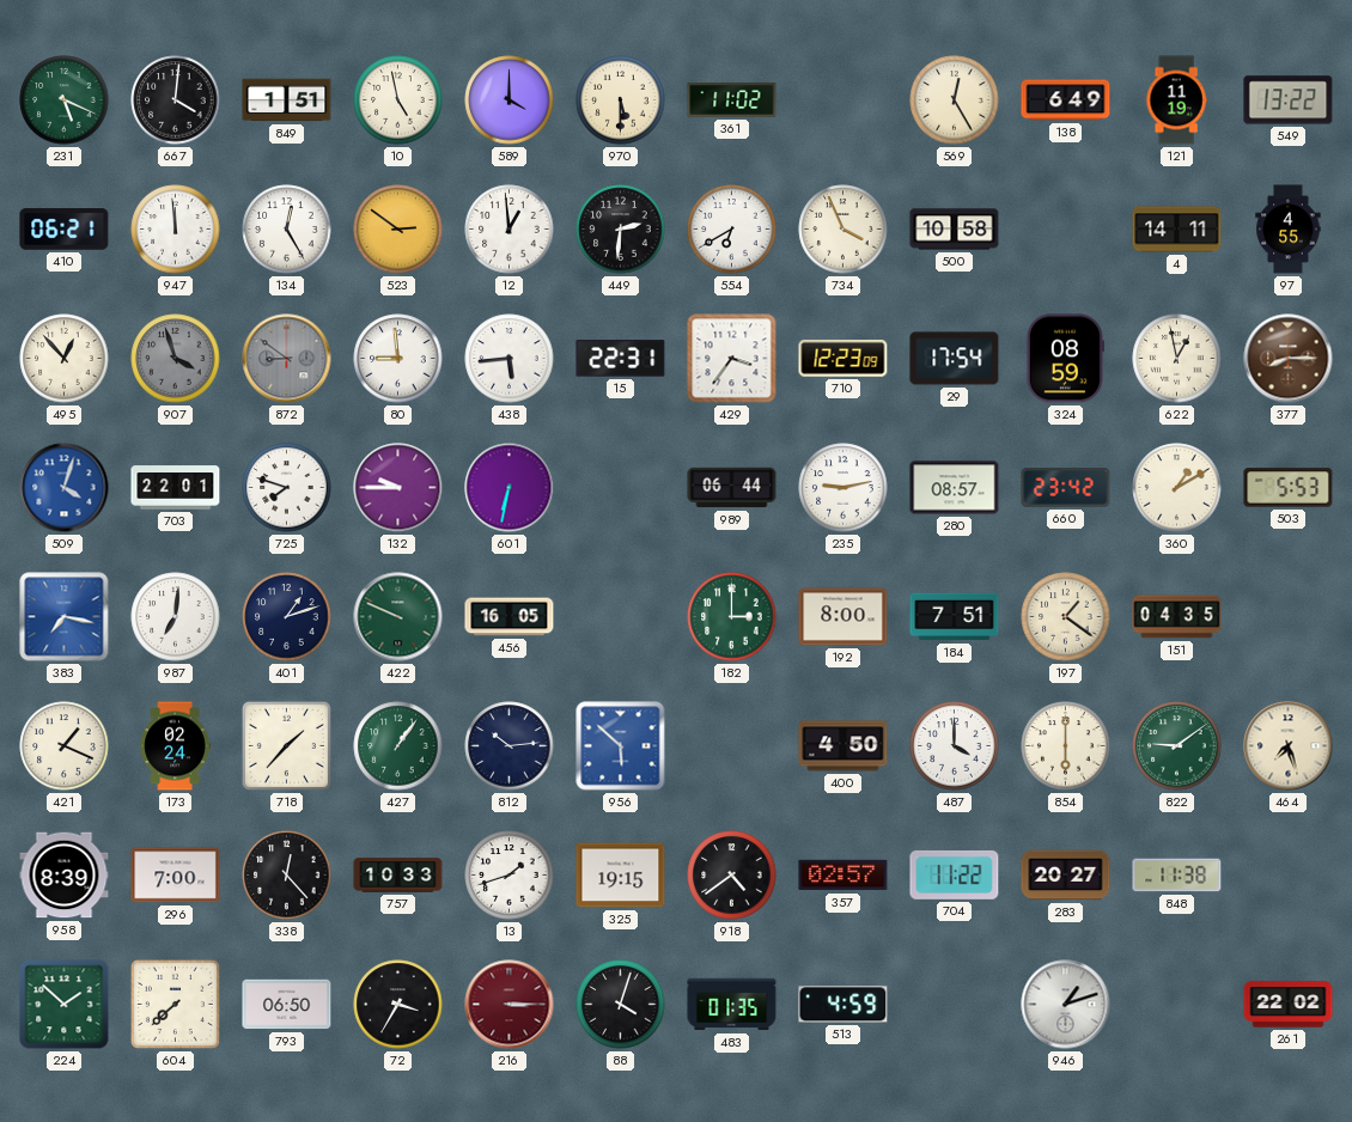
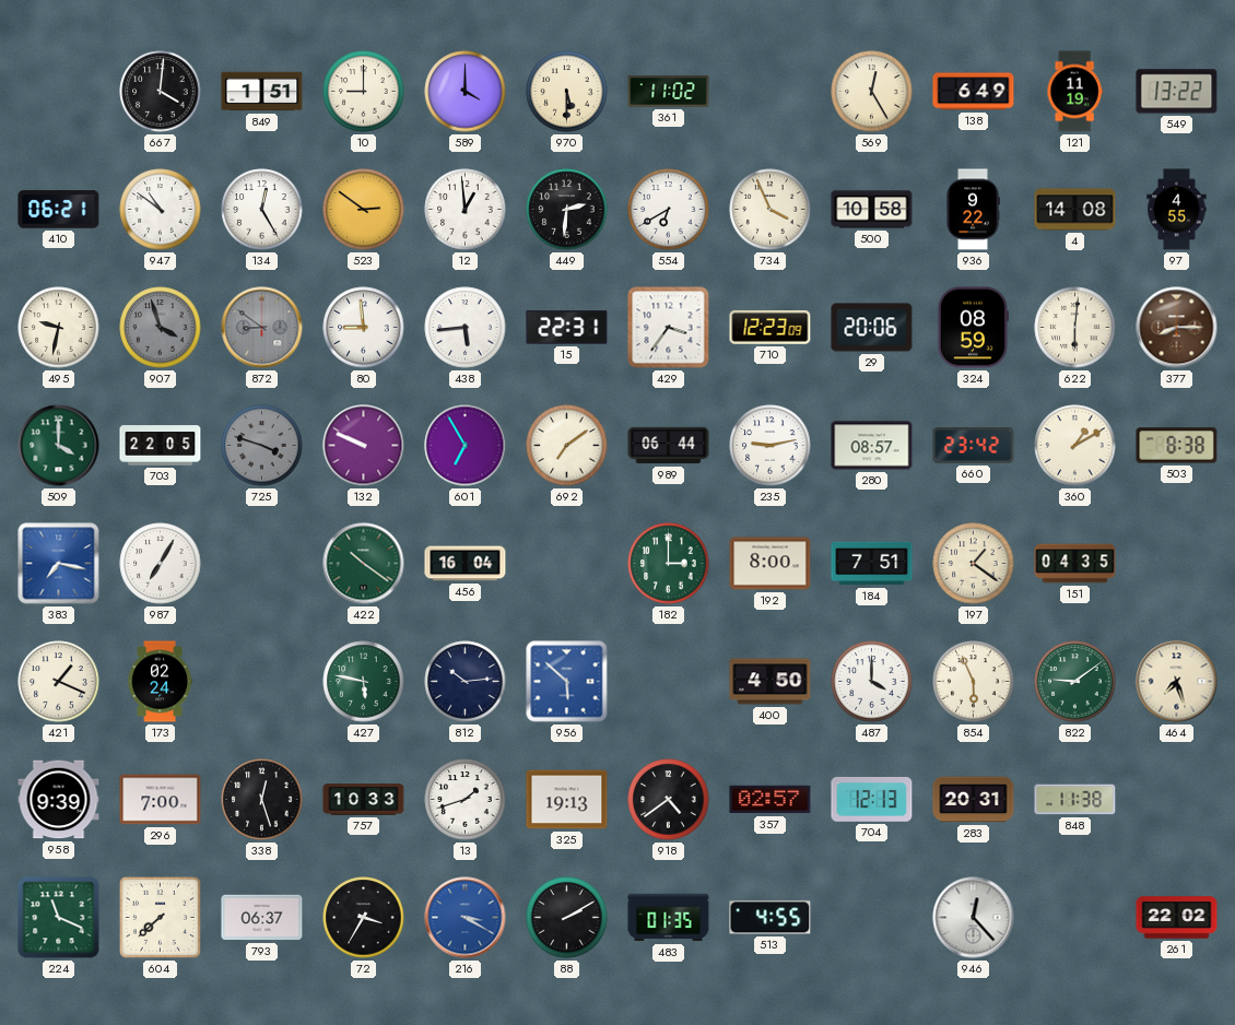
231: 5:19 -> none
10: 4:58 -> 9:00
947: 11:59 -> 10:51
936: none -> 9:22
4: 14:11 -> 14:08
495: 12:53 -> 9:32
29: 17:54 -> 20:06
622: 12:58 -> 6:01
509: 4:03 -> 4:00
509 dial: blue -> green
703: 22:01 -> 22:05
725: 7:48 -> 3:48
725 dial: white -> grey
132: 9:45 -> 9:49
601: 6:32 -> 6:55
692: none -> 7:09
503: 5:53 -> 8:38
987: 7:01 -> 7:05
401: 1:12 -> none
422: 9:49 -> 10:21
456: 16:05 -> 16:04
718: 1:37 -> none
427: 1:06 -> 5:47
854: 6:00 -> 5:56
958: 8:39 -> 9:39
338: 12:23 -> 12:27
325: 19:15 -> 19:13
704: 11:22 -> 12:13
283: 20:27 -> 20:31
224: 1:52 -> 11:19
793: 06:50 -> 06:37
216: 3:15 -> 3:20
216 dial: burgundy -> blue
88: 4:03 -> 2:10
513: 4:59 -> 4:55
946: 1:12 -> 12:23
